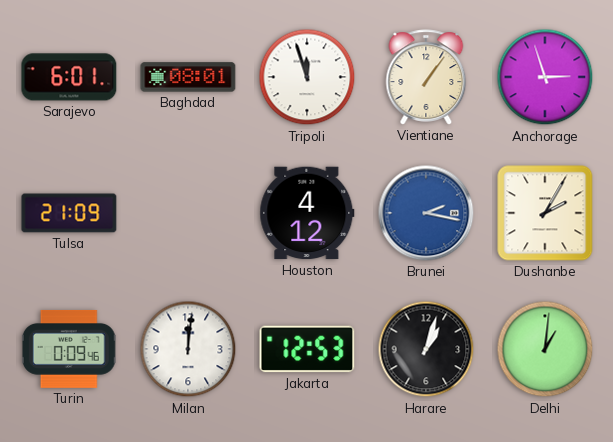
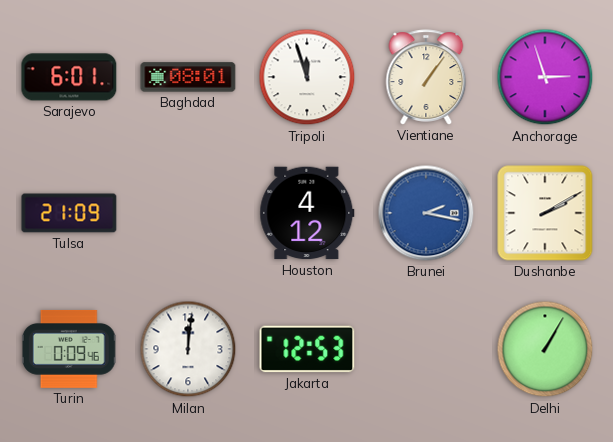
Dushanbe: 2:05 -> 2:10
Harare: 1:03 -> none
Delhi: 1:01 -> 1:05
